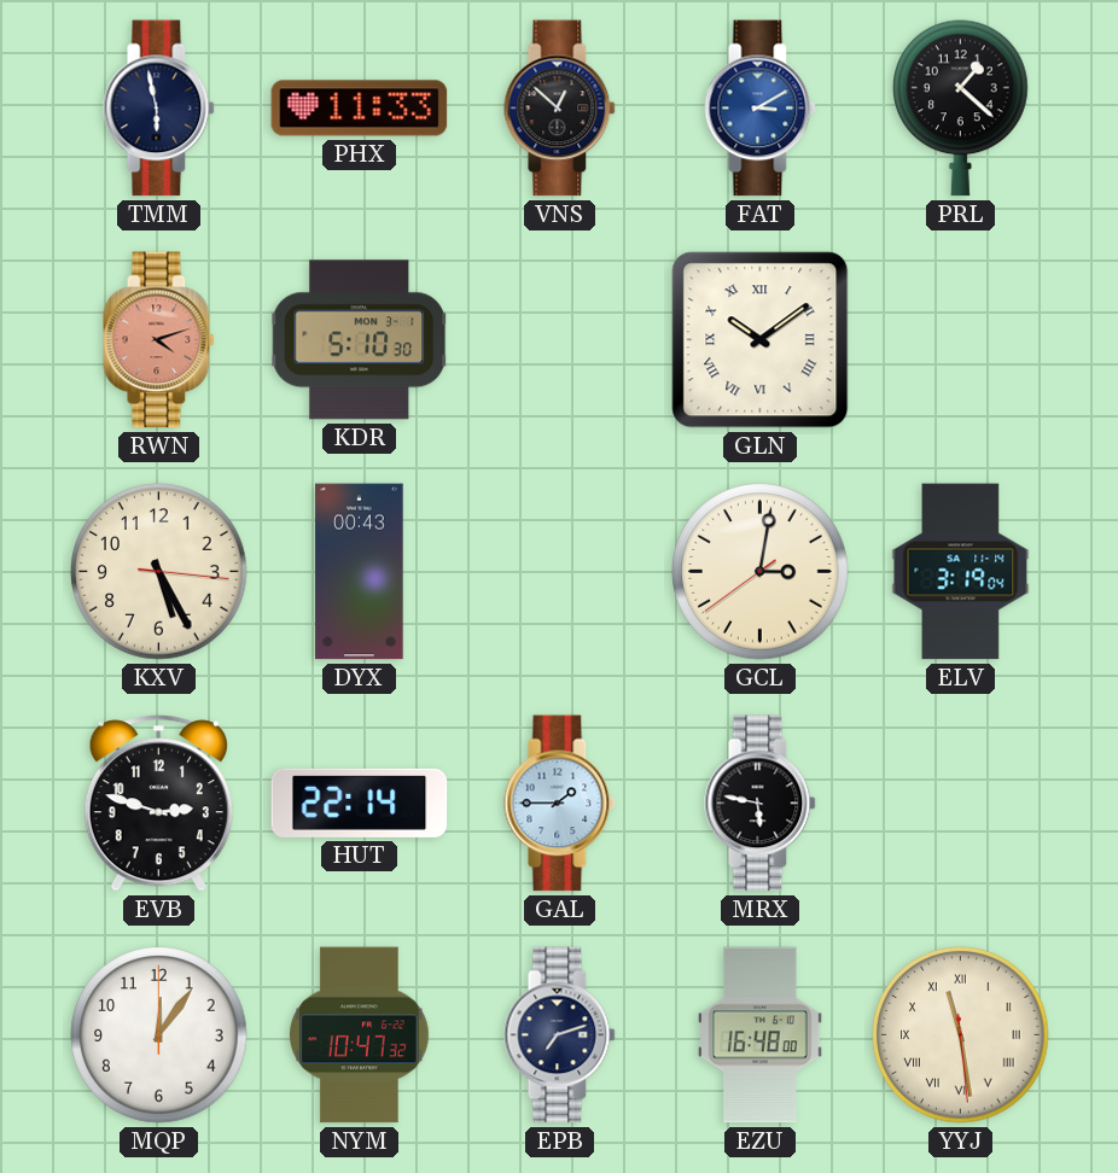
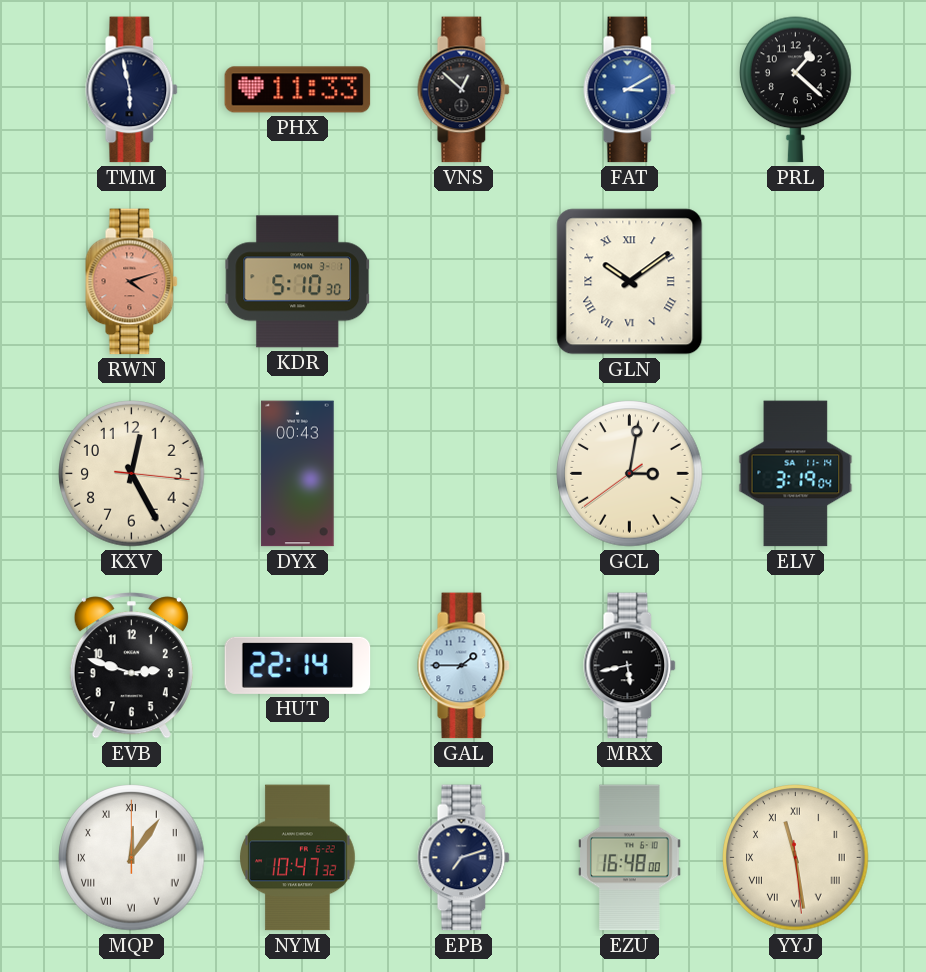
KXV: 5:25 -> 12:25
MRX: 5:47 -> 5:43
MQP numerals: Arabic -> Roman
